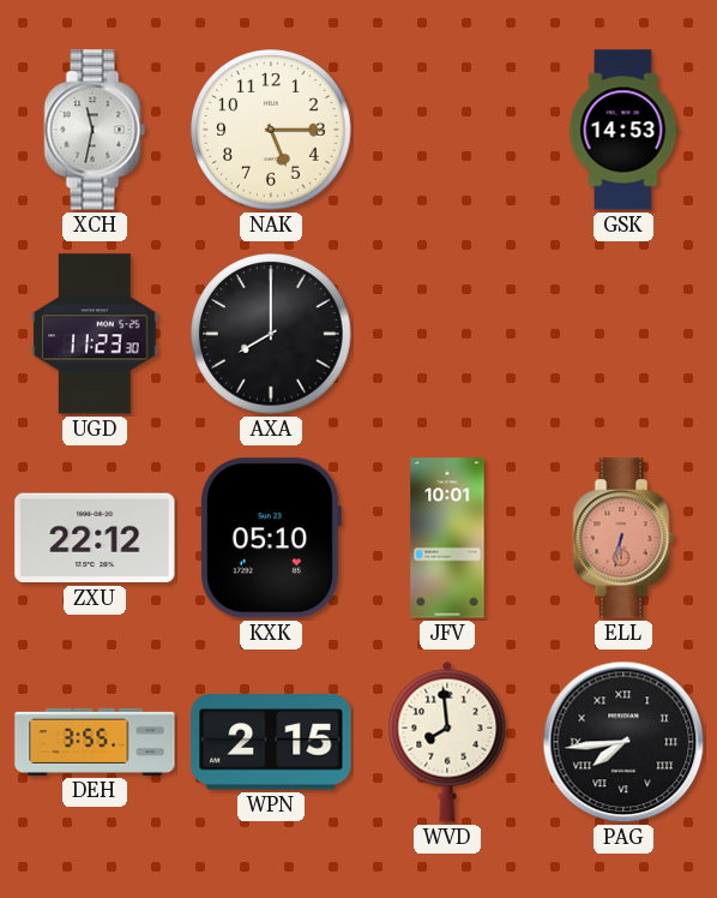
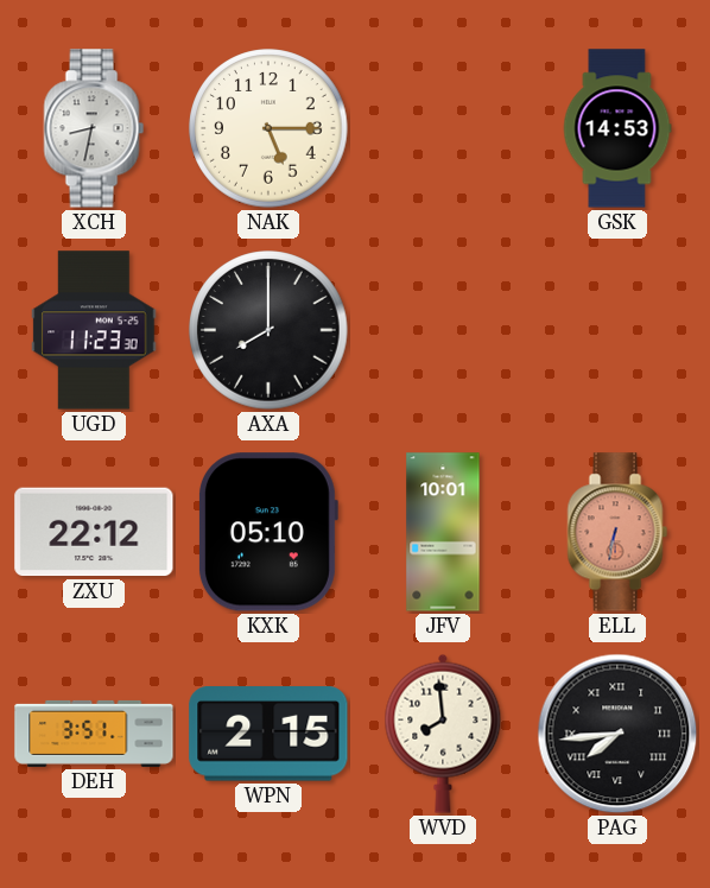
XCH: 11:32 -> 8:32
DEH: 3:55 -> 3:51
